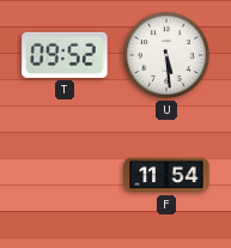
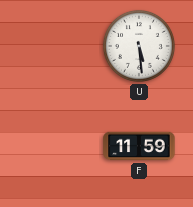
T: 09:52 -> none
F: 11:54 -> 11:59
